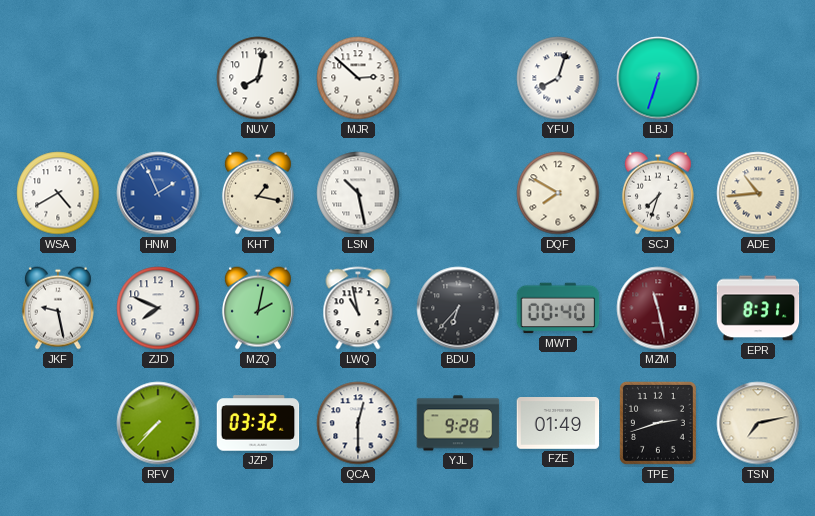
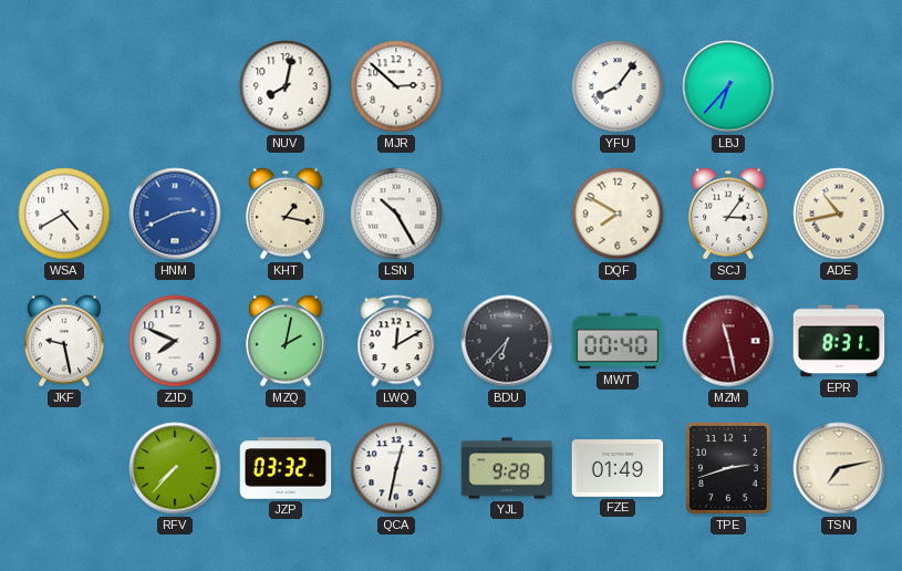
YFU: 8:03 -> 8:06
LBJ: 6:33 -> 6:37
HNM: 1:56 -> 2:41
LSN: 10:28 -> 10:25
SCJ: 7:33 -> 3:06
ADE: 10:44 -> 10:43
LWQ: 10:58 -> 12:10
QCA: 12:30 -> 12:32
